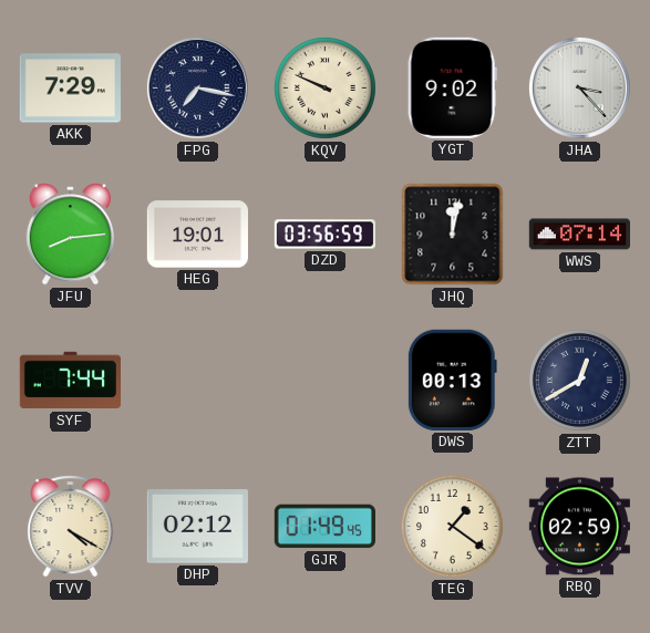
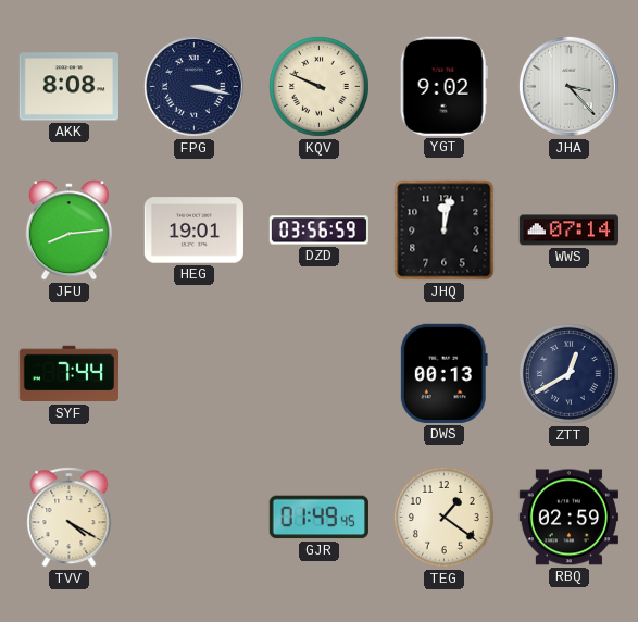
AKK: 7:29 -> 8:08
FPG: 7:17 -> 3:17
DHP: 02:12 -> none
